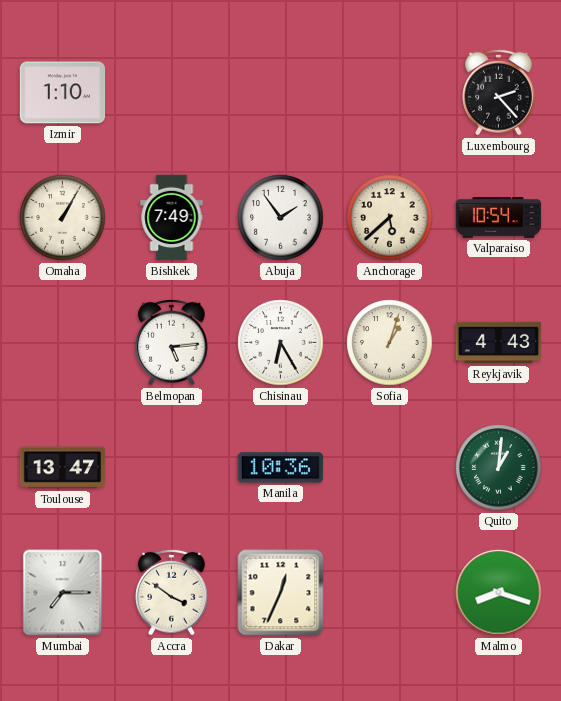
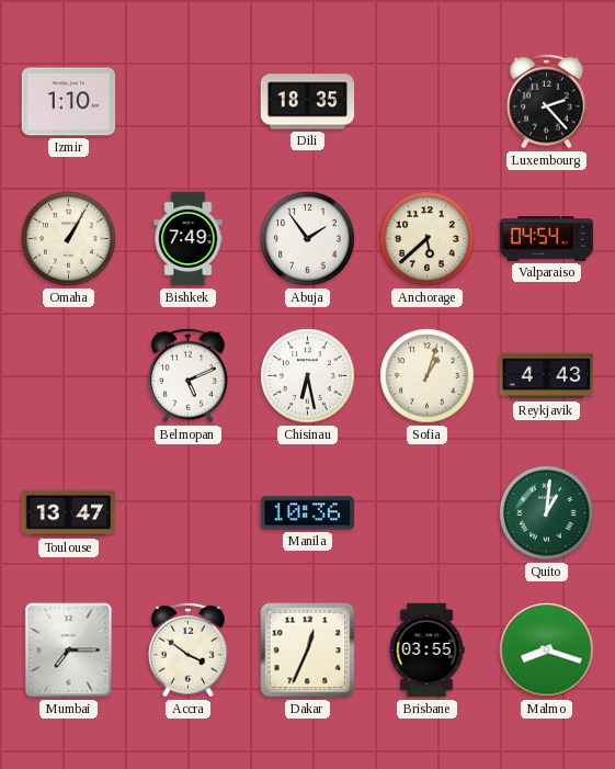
Dili: none -> 18:35
Valparaiso: 10:54 -> 04:54
Belmopan: 5:14 -> 5:11
Chisinau: 6:25 -> 6:28
Brisbane: none -> 03:55
